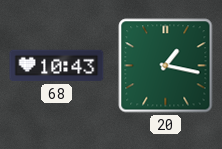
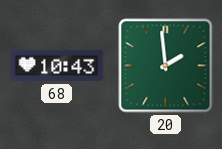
20: 1:17 -> 1:59
